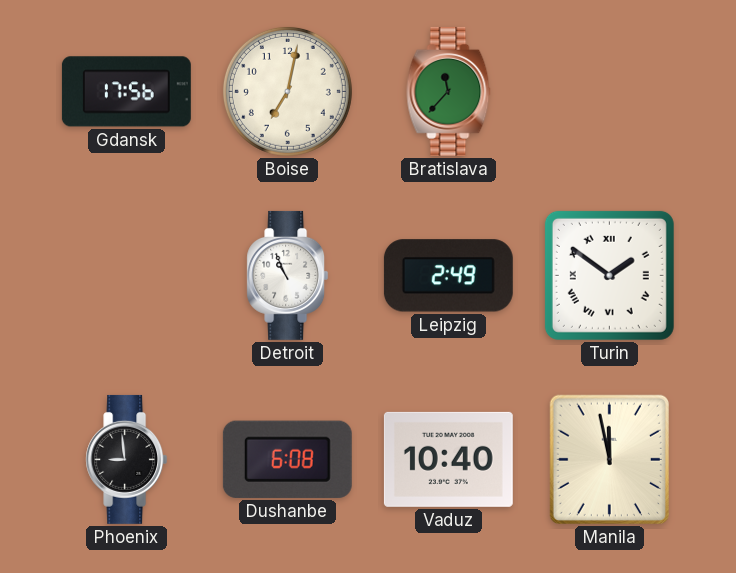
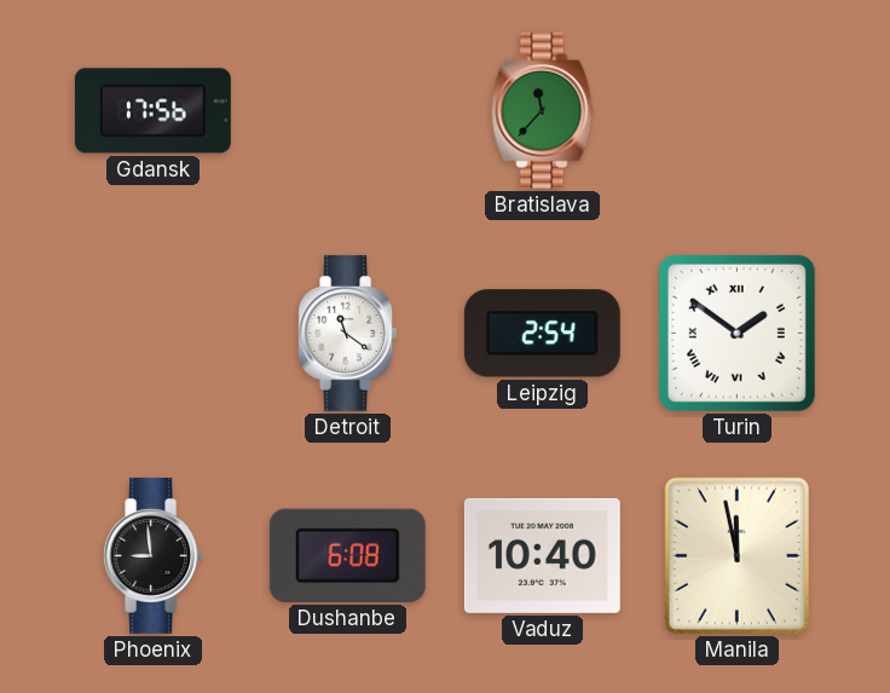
Boise: 7:02 -> none
Detroit: 10:56 -> 11:21
Leipzig: 2:49 -> 2:54
